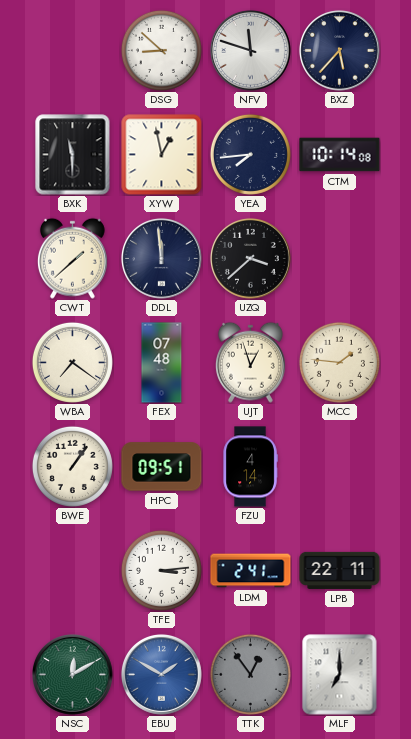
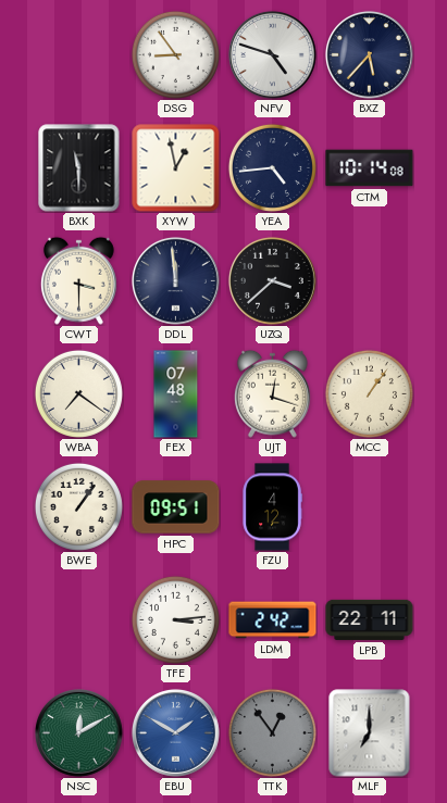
DSG: 8:52 -> 8:54
NFV: 11:48 -> 4:48
YEA: 7:44 -> 4:44
CWT: 1:38 -> 3:30
UJT: 12:57 -> 12:18
MCC: 1:46 -> 1:06
FZU: 4:14 -> 4:12
LDM: 2:41 -> 2:42
